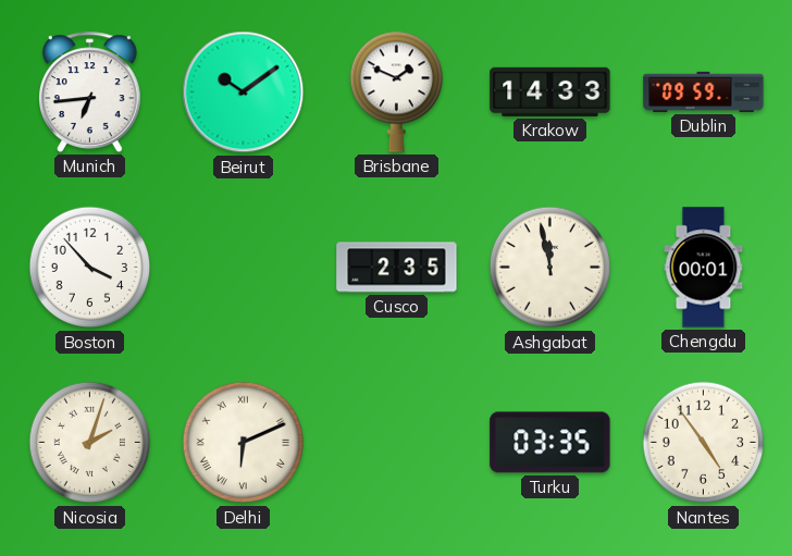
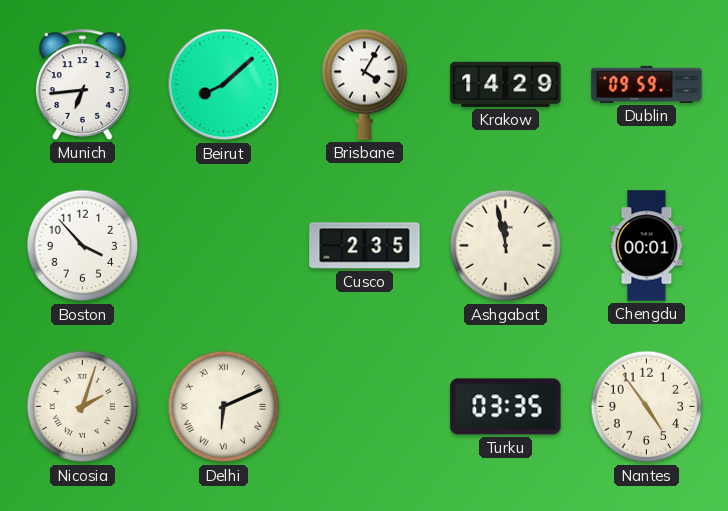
Beirut: 10:09 -> 8:08
Brisbane: 1:49 -> 4:05
Krakow: 14:33 -> 14:29
